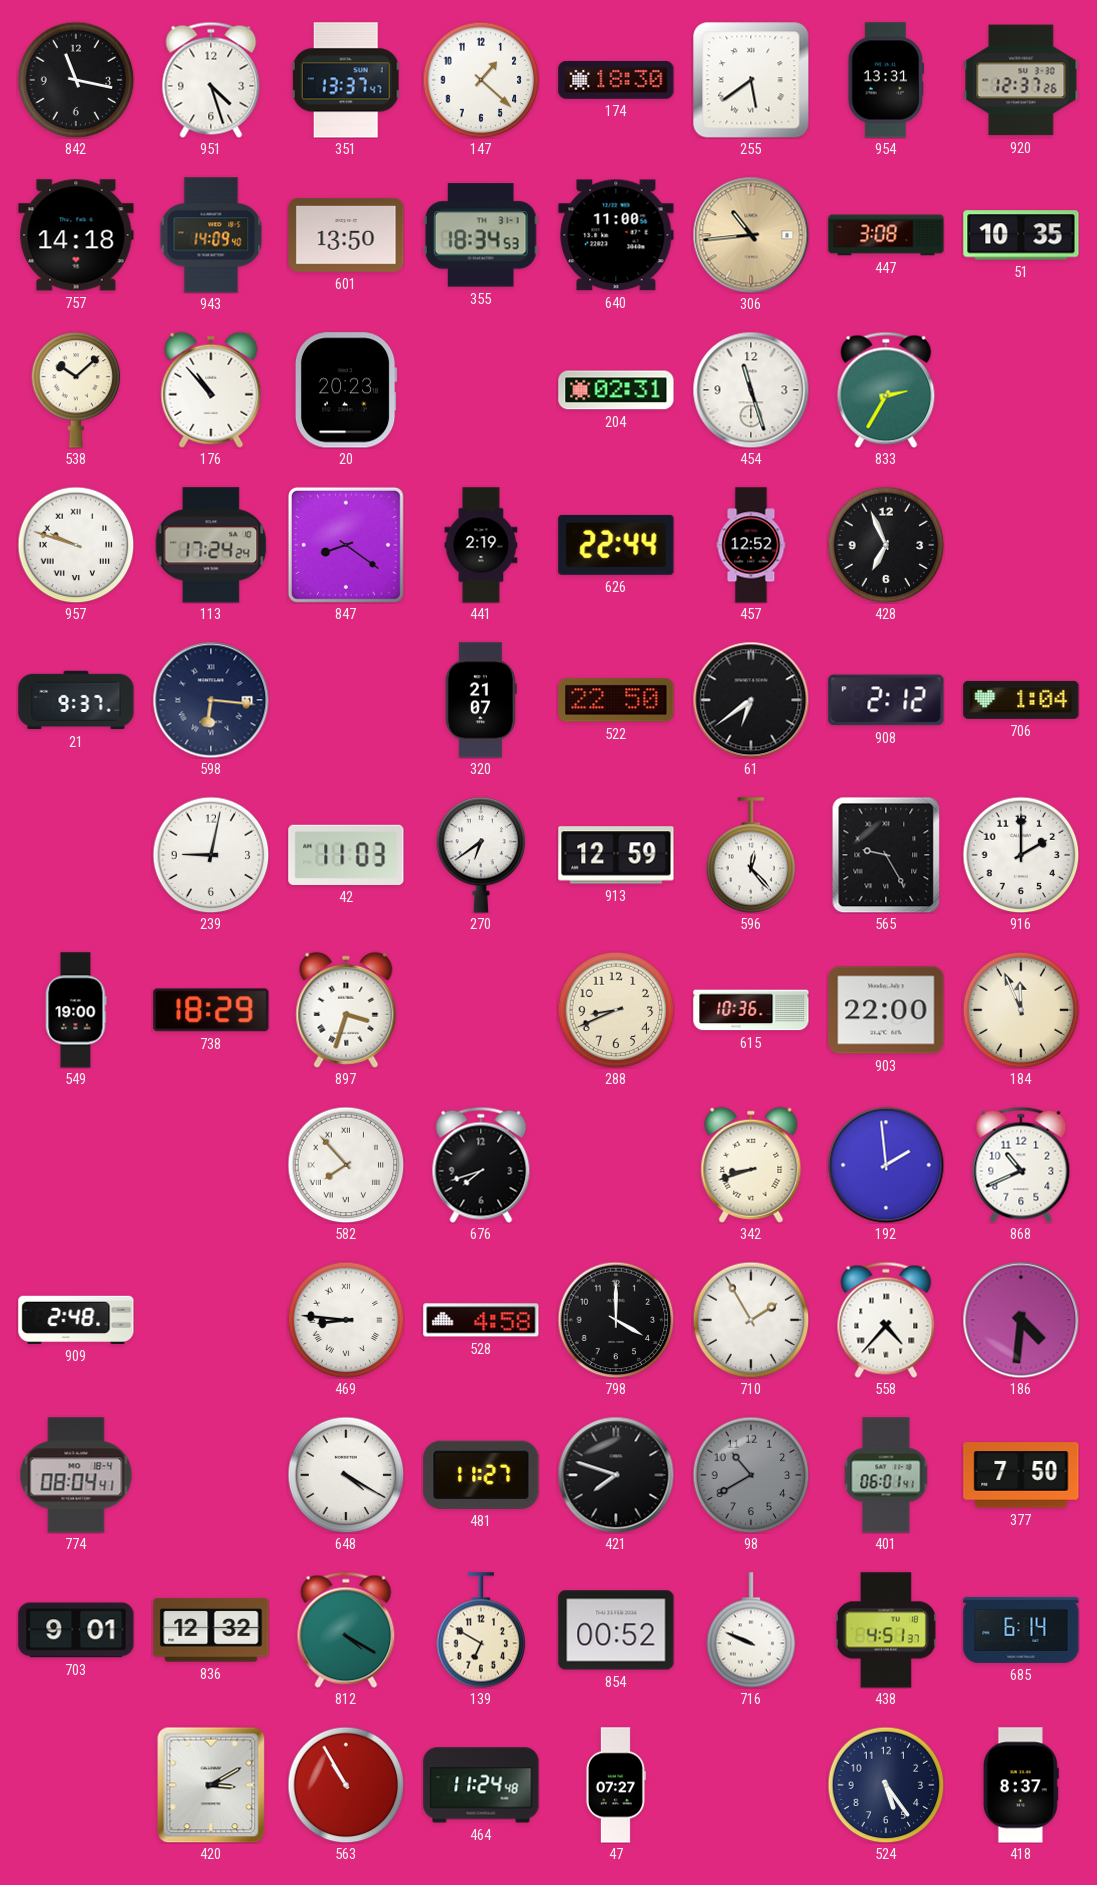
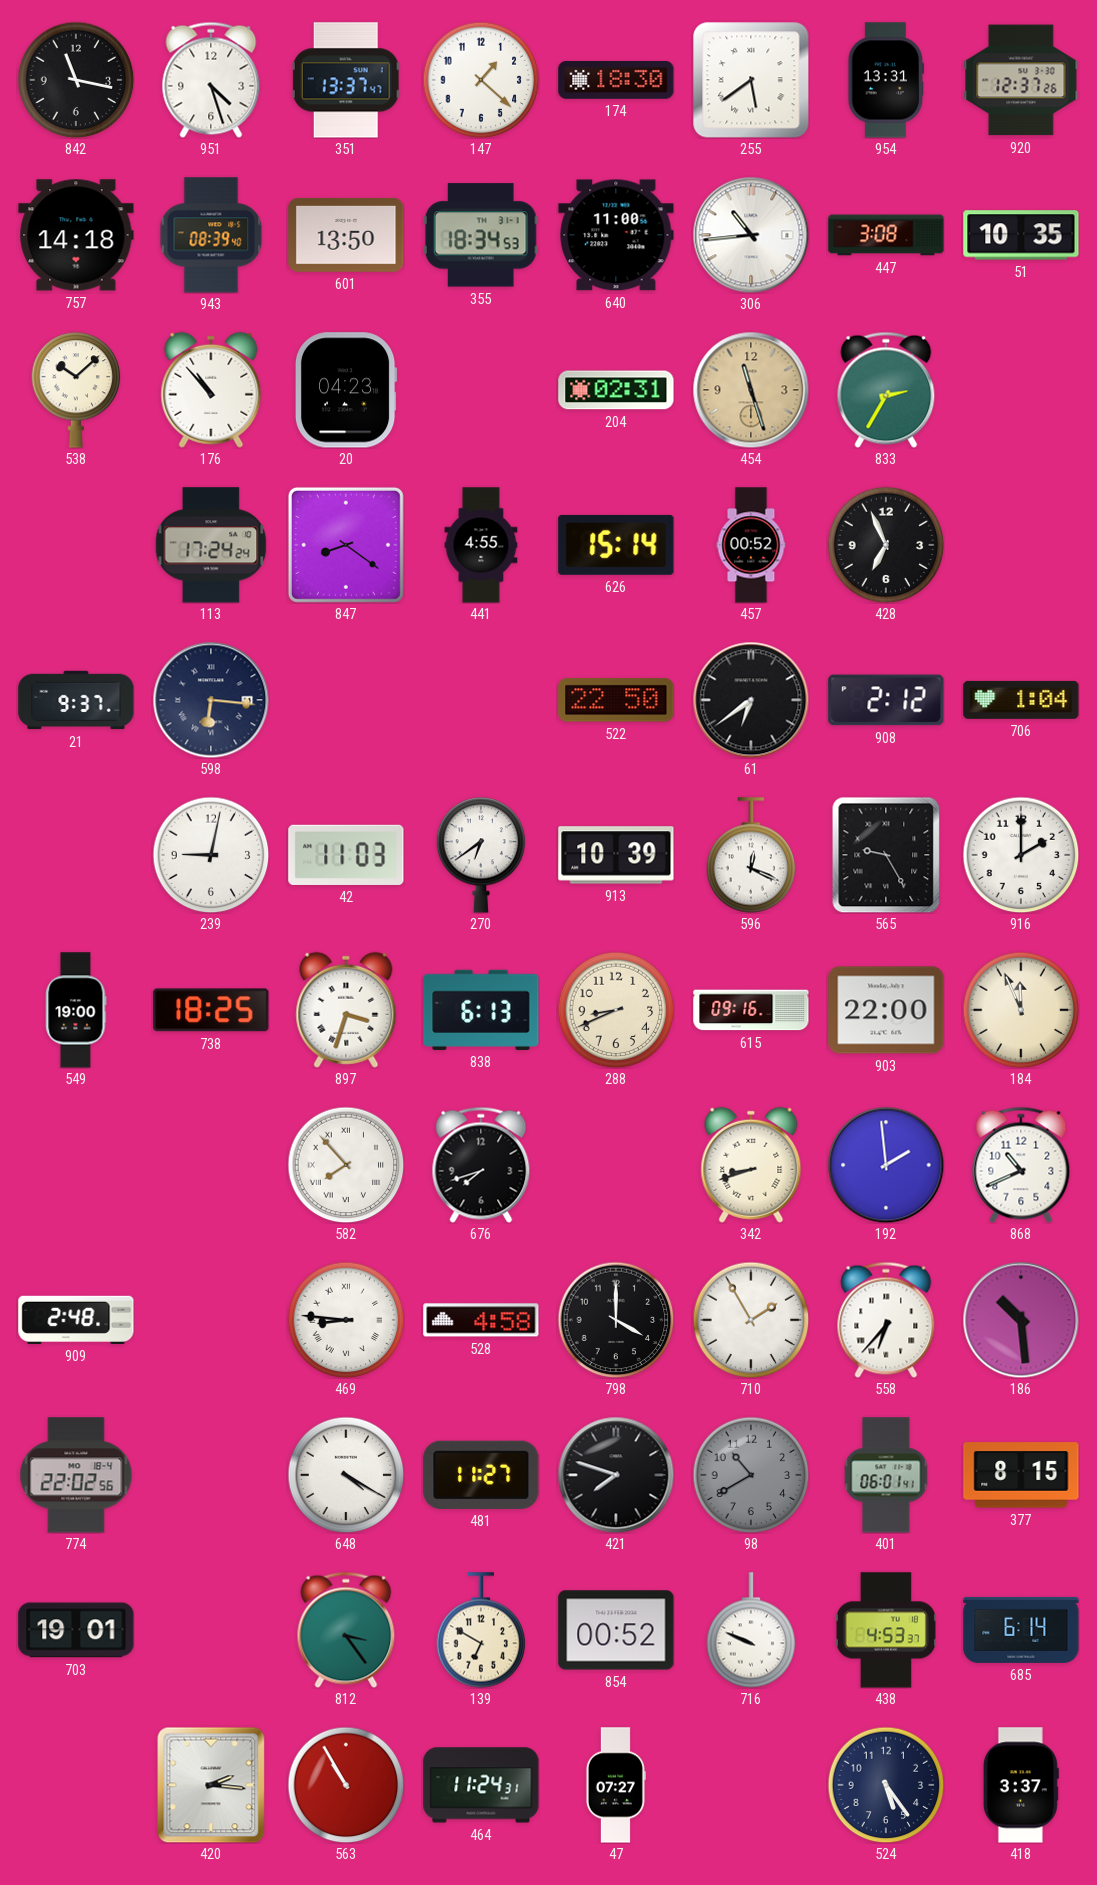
943: 14:09 -> 08:39
306 dial: champagne -> white
20: 20:23 -> 04:23
454 dial: white -> champagne
957: 9:48 -> none
441: 2:19 -> 4:55
626: 22:44 -> 15:14
457: 12:52 -> 00:52
320: 21:07 -> none
913: 12:59 -> 10:39
596: 12:23 -> 12:19
738: 18:29 -> 18:25
838: none -> 6:13
615: 10:36 -> 09:16
558: 4:37 -> 6:37
186: 4:31 -> 10:29
774: 08:04 -> 22:02
377: 7:50 -> 8:15
703: 9:01 -> 19:01
836: 12:32 -> none
812: 4:20 -> 3:24
438: 4:51 -> 4:53
420: 3:10 -> 2:16
464: 11:24:48 -> 11:24:31
418: 8:37 -> 3:37
